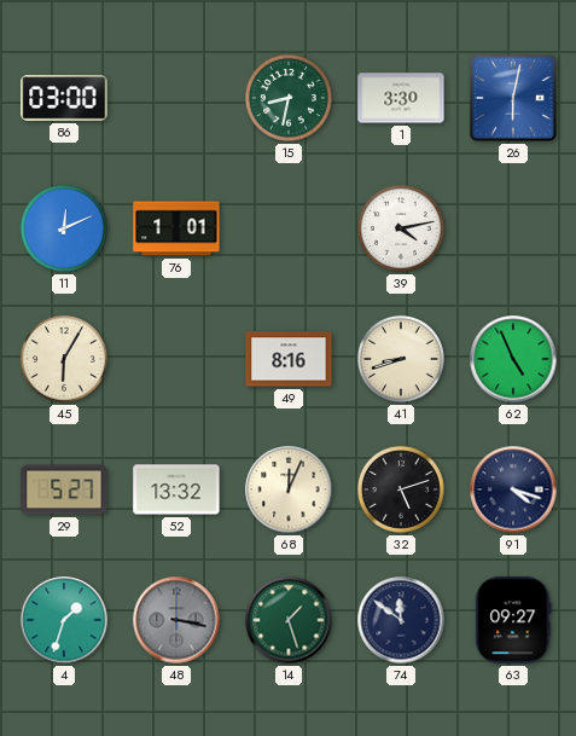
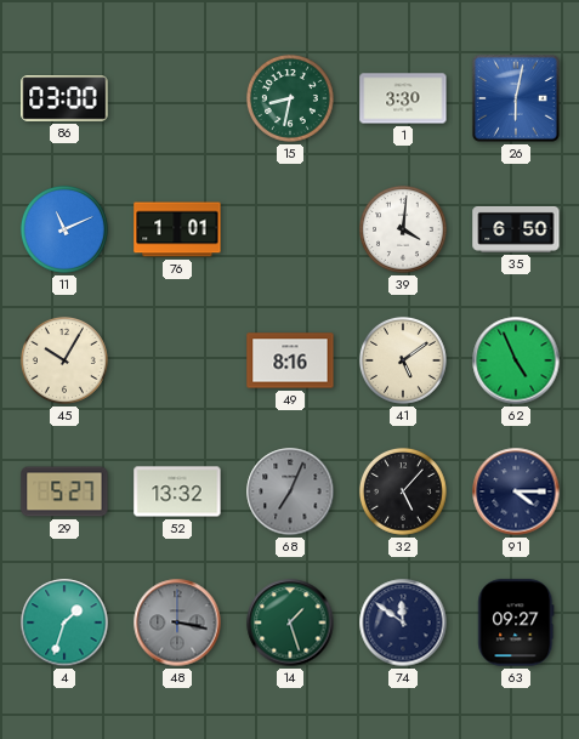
11: 12:11 -> 11:11
39: 4:13 -> 4:01
35: none -> 6:50
45: 6:05 -> 10:05
41: 8:42 -> 5:09
68: 12:04 -> 7:04
68 dial: cream -> grey
32: 5:12 -> 5:07
91: 4:18 -> 4:15
